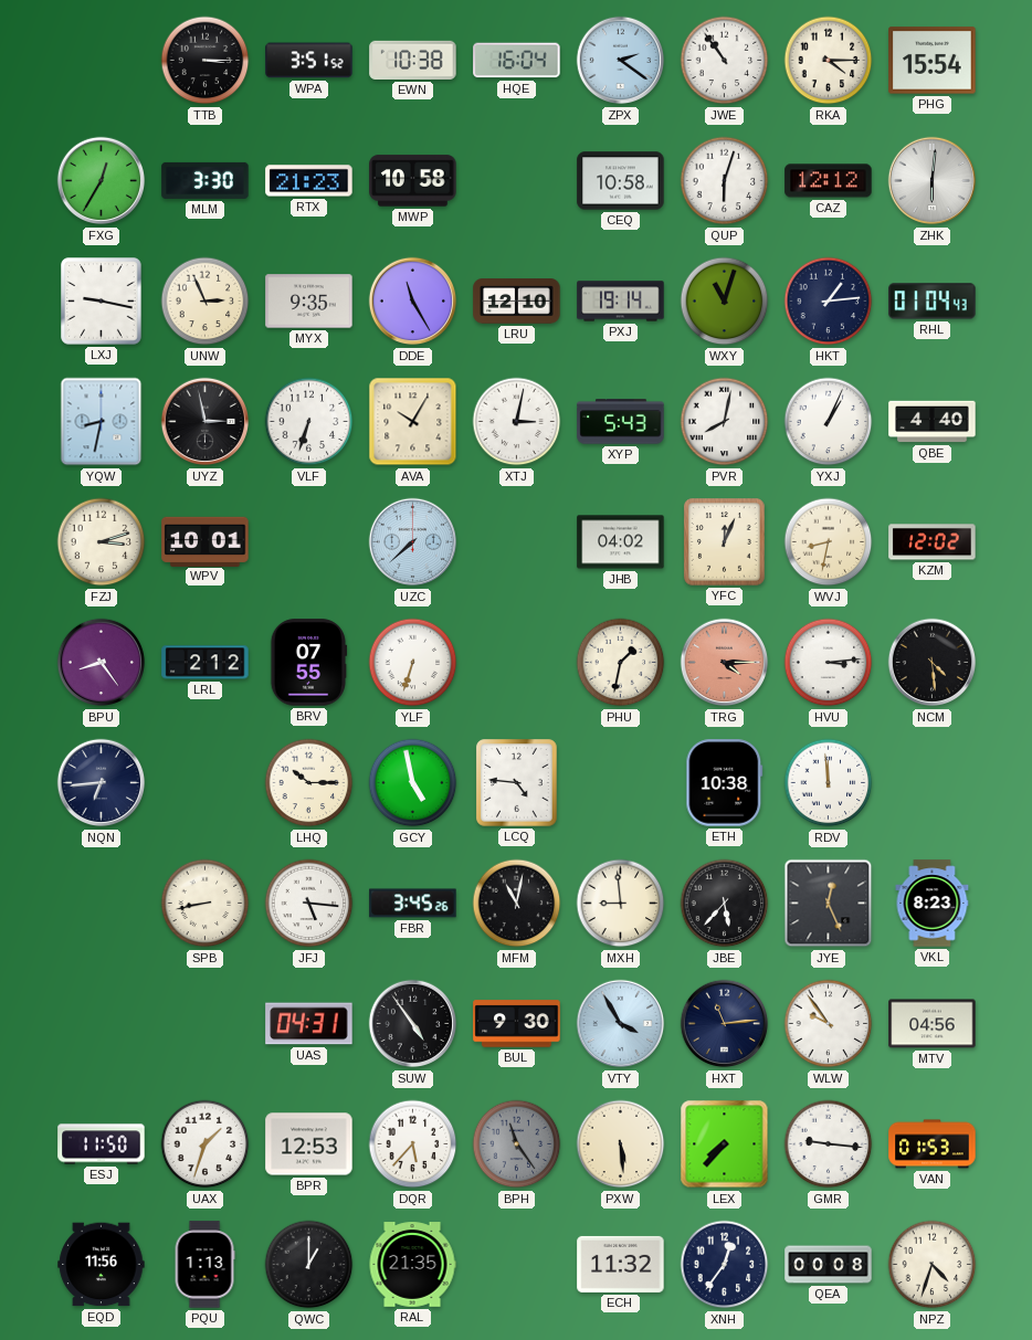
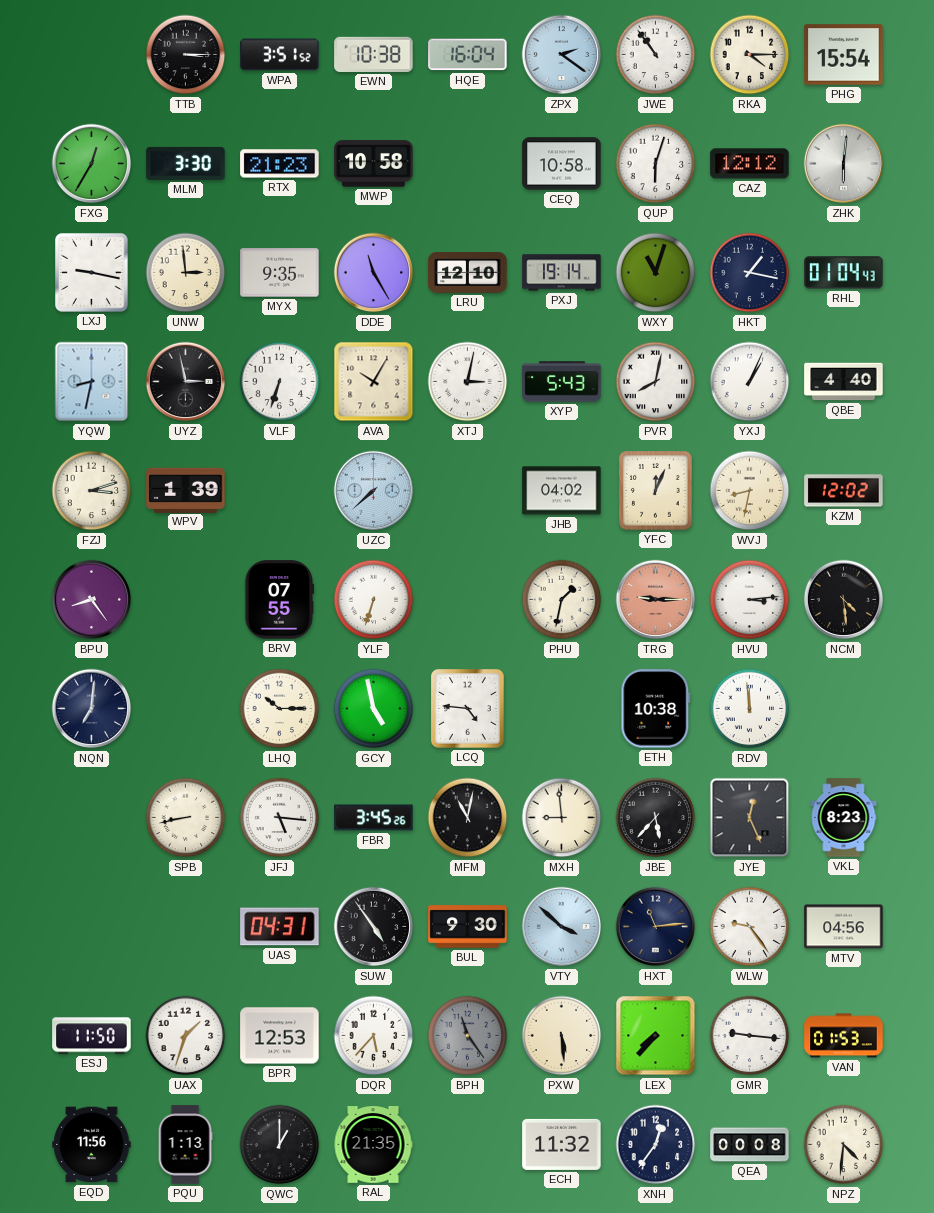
UNW: 2:56 -> 2:59
HKT: 1:14 -> 1:17
WPV: 10:01 -> 1:39
LRL: 2:12 -> none
TRG: 4:15 -> 9:15
NQN: 6:44 -> 7:01
VTY: 3:55 -> 3:52
WLW: 9:54 -> 9:24
NPZ: 4:33 -> 4:31
